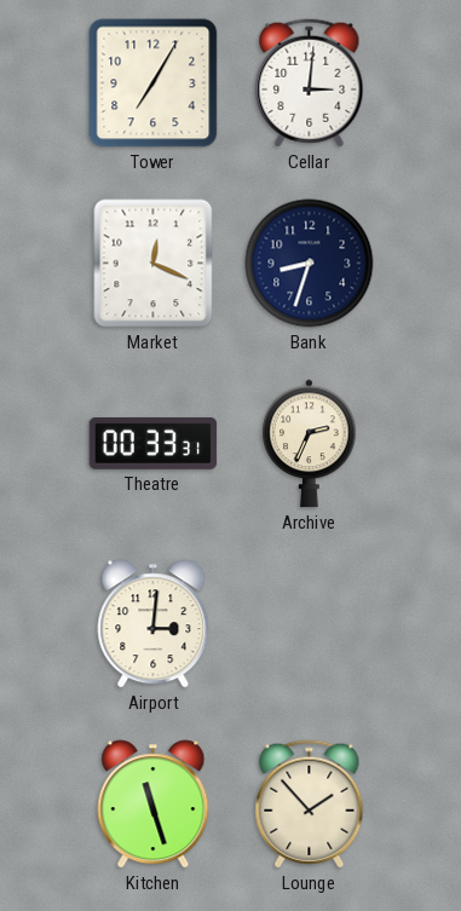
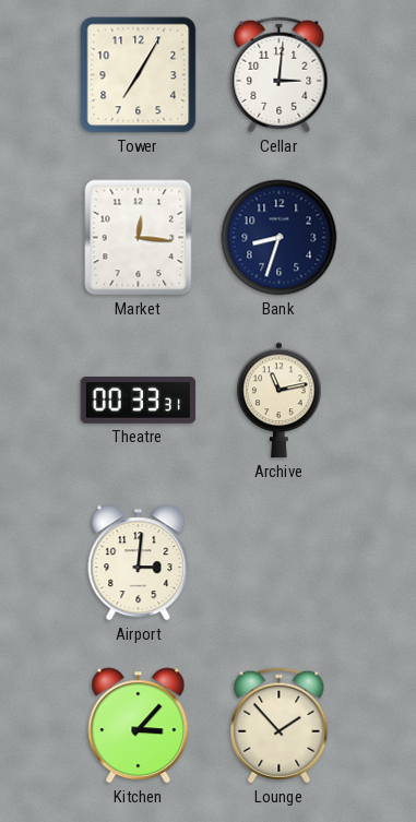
Market: 12:19 -> 12:16
Archive: 2:34 -> 11:13
Kitchen: 11:27 -> 3:07
